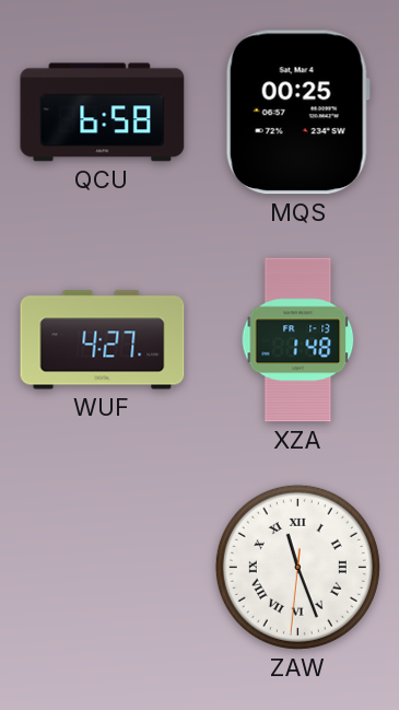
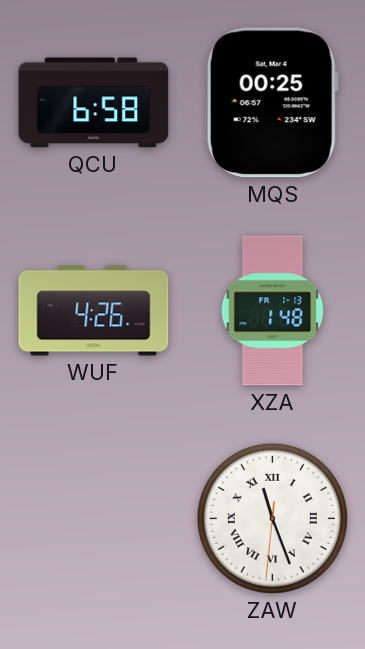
WUF: 4:27 -> 4:26
